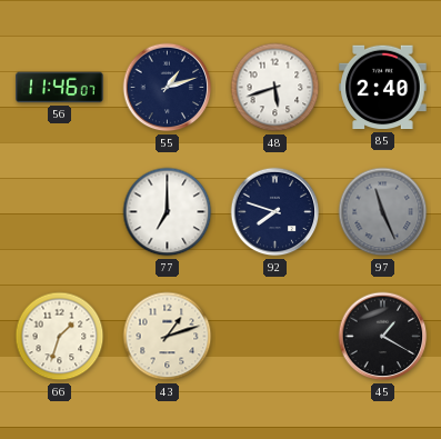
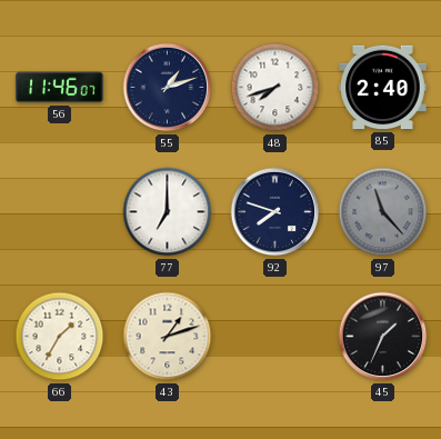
48: 5:42 -> 7:42
97: 11:26 -> 11:23
66: 1:33 -> 1:35
45: 1:20 -> 1:34
